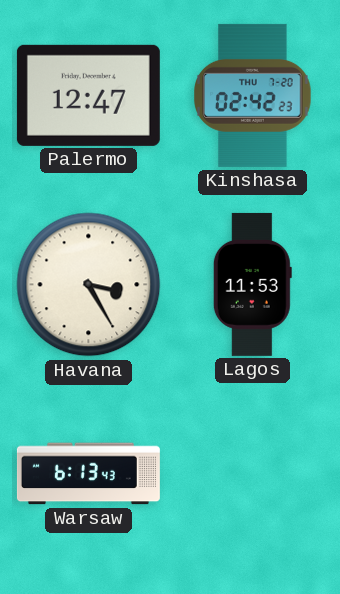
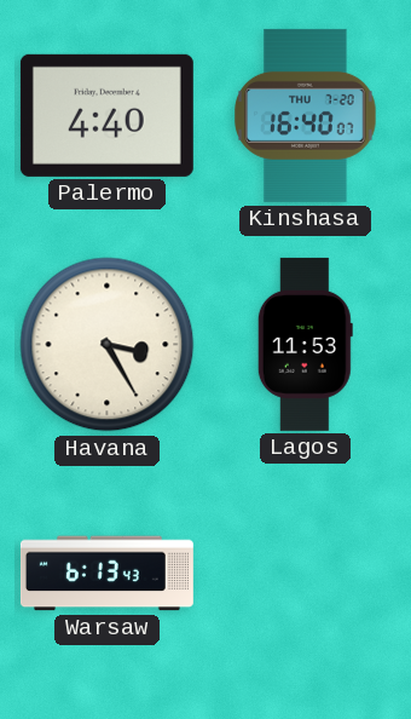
Palermo: 12:47 -> 4:40
Kinshasa: 02:42 -> 16:40
